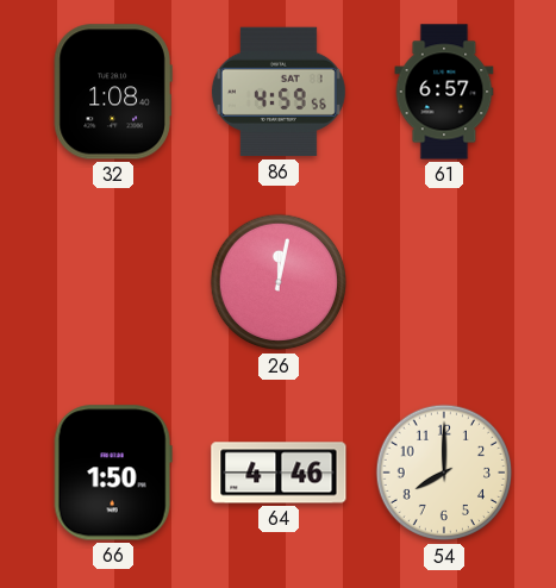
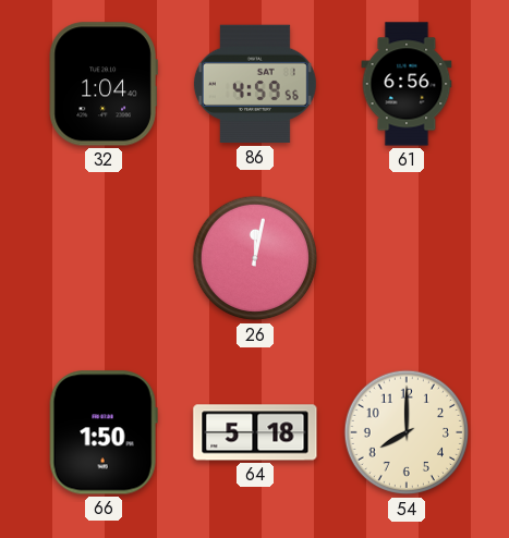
32: 1:08 -> 1:04
61: 6:57 -> 6:56
64: 4:46 -> 5:18
